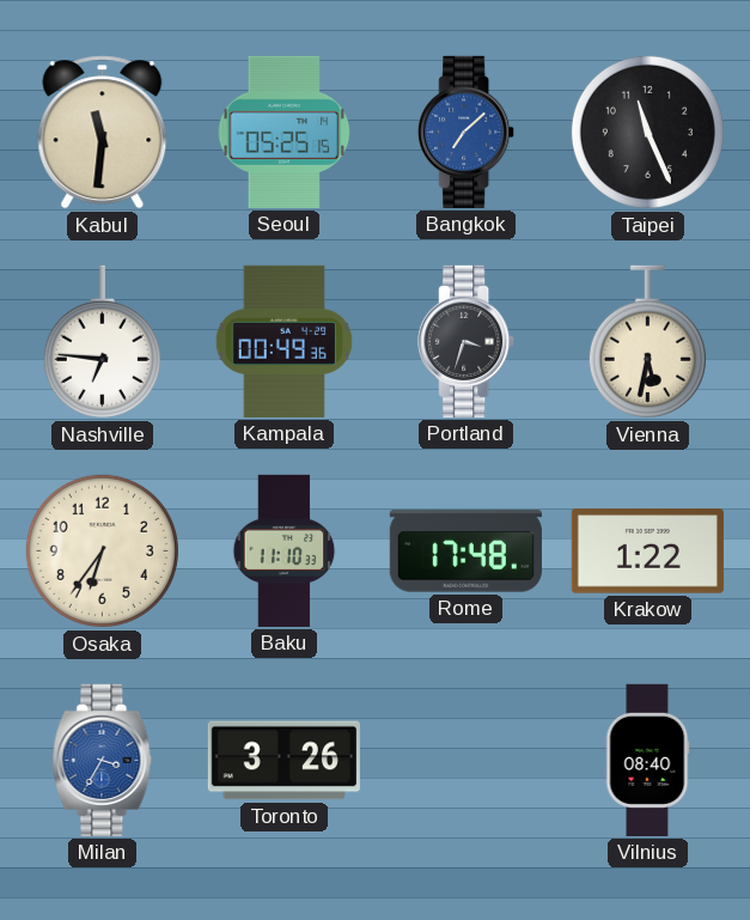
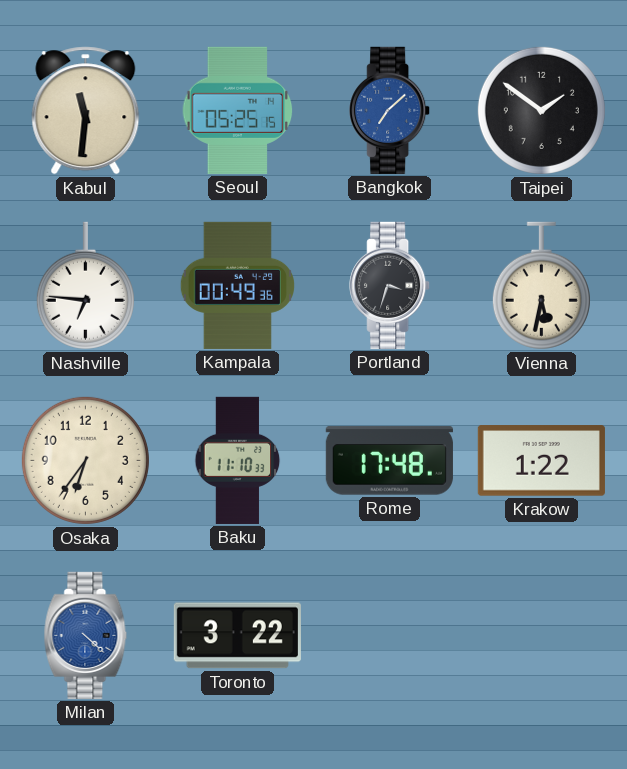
Taipei: 11:26 -> 1:51
Milan: 3:35 -> 4:22
Toronto: 3:26 -> 3:22
Vilnius: 08:40 -> none
